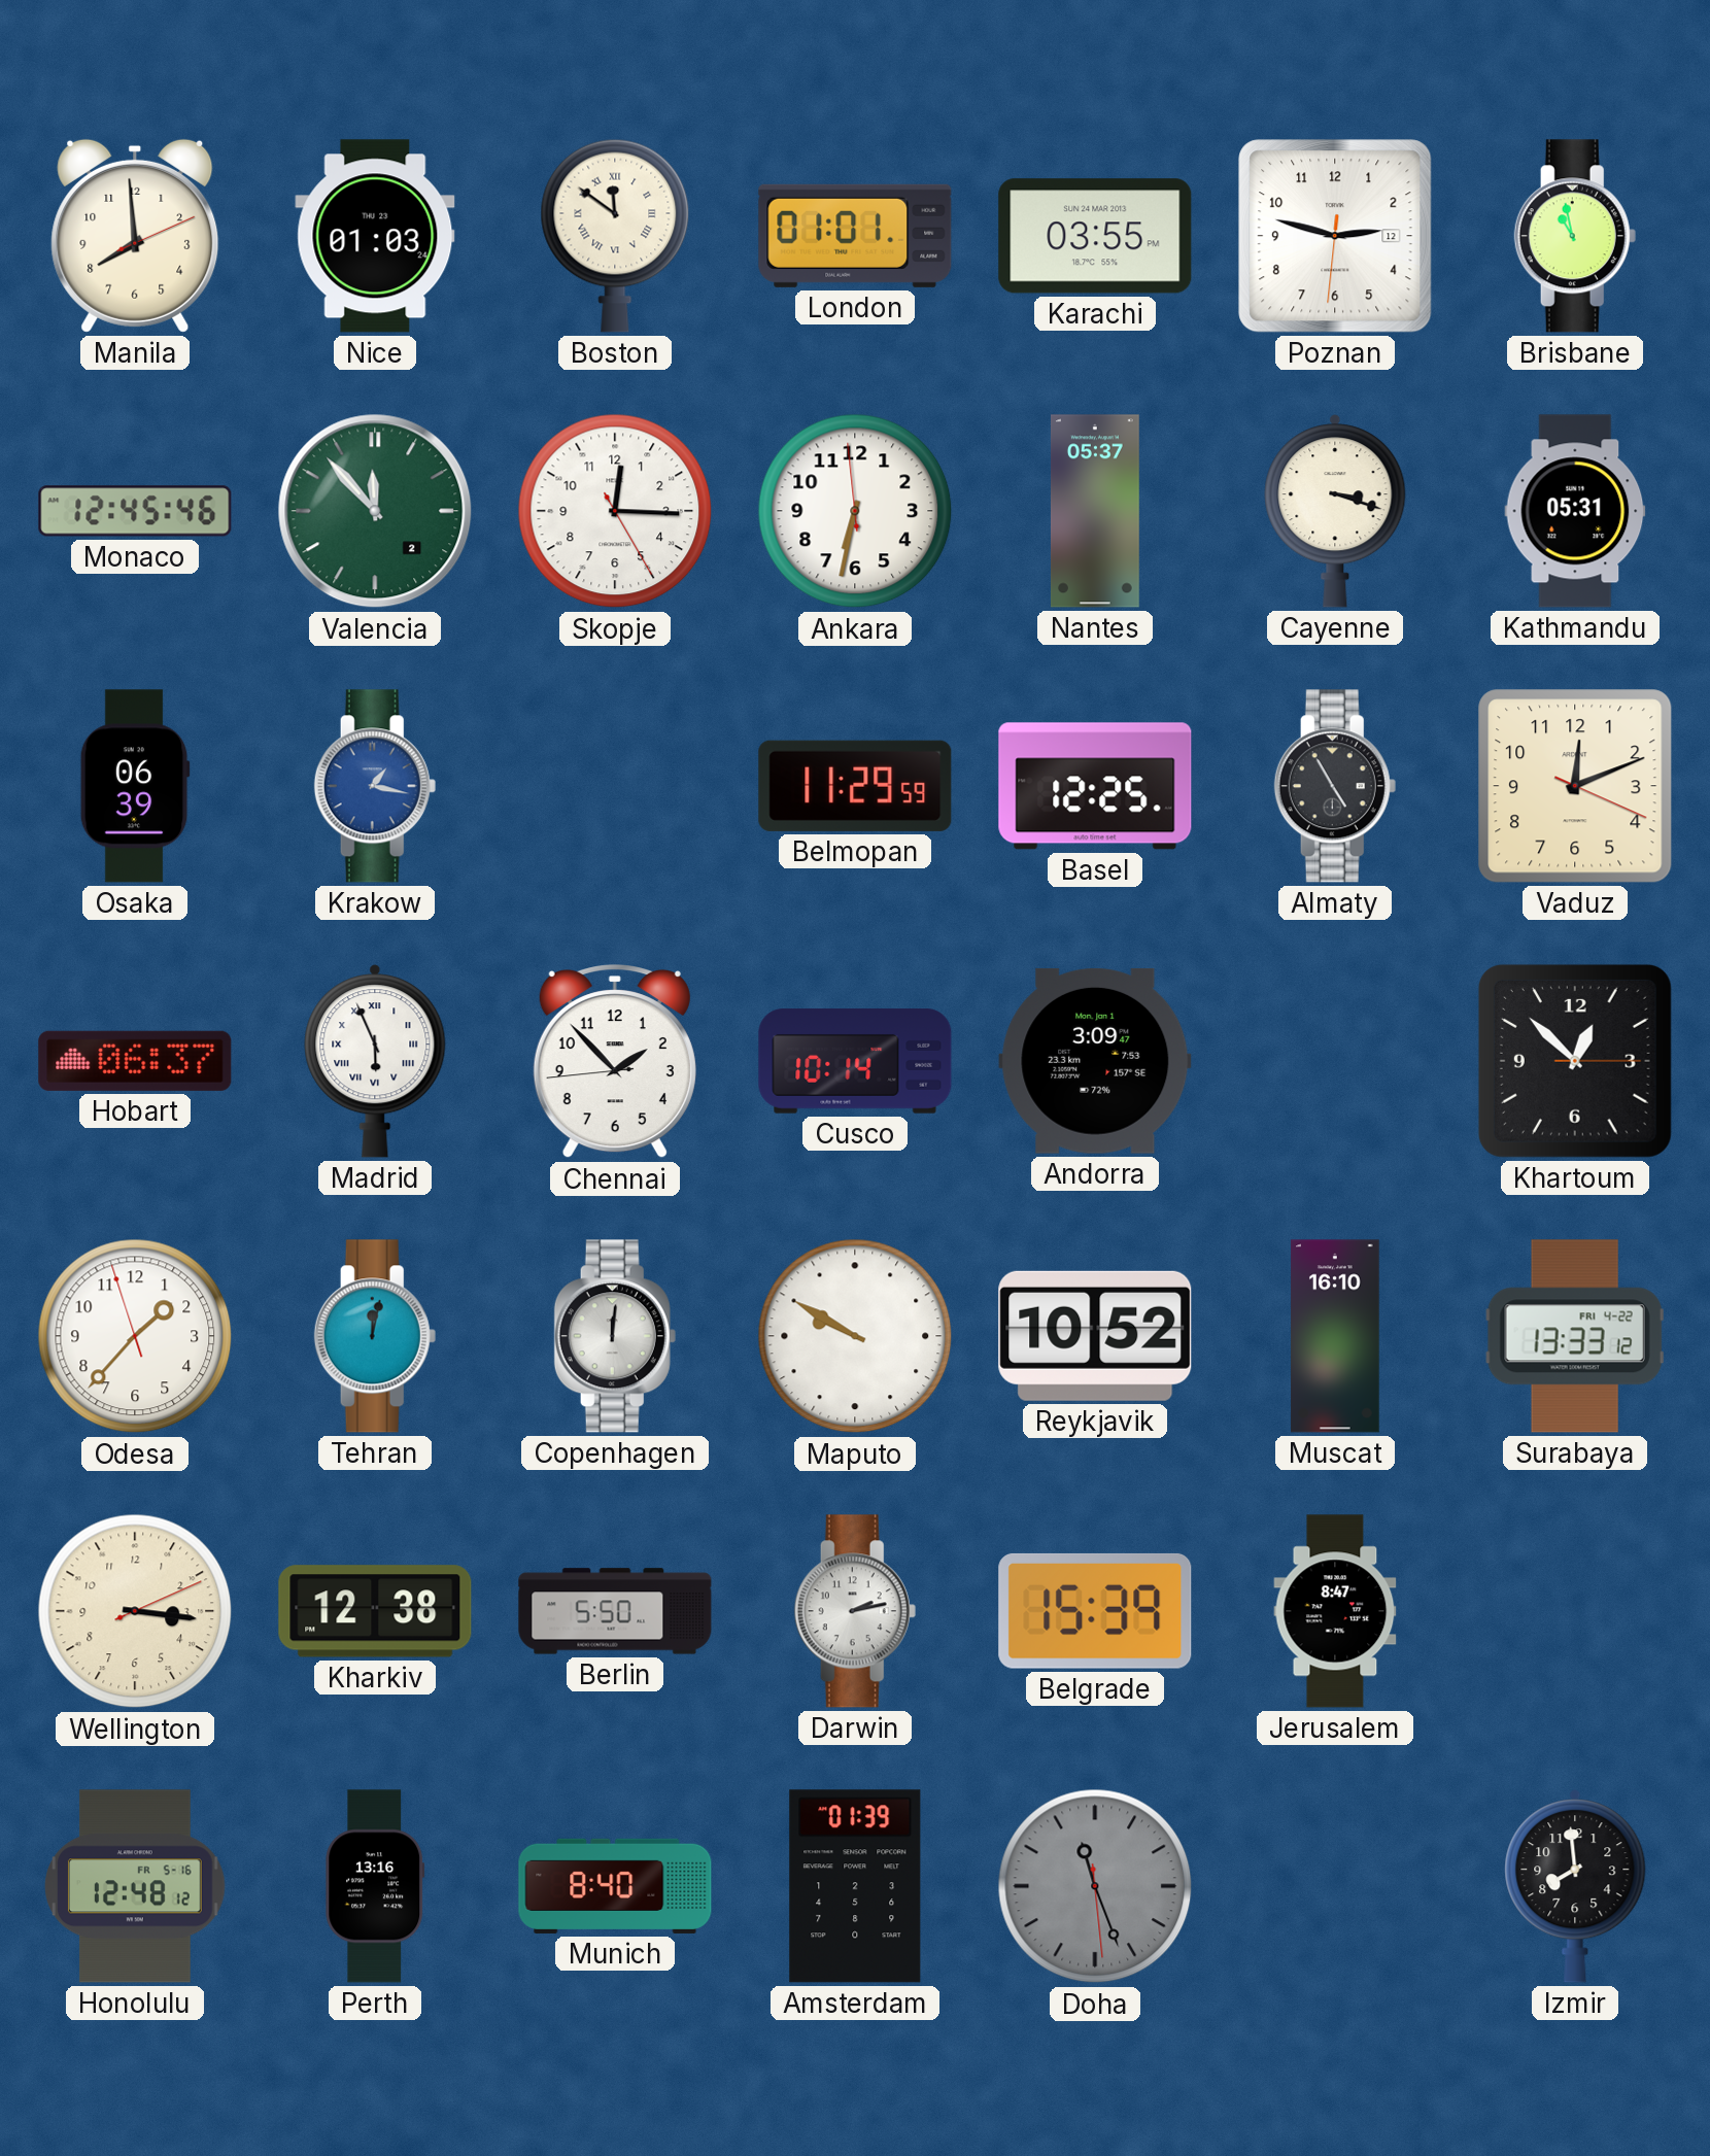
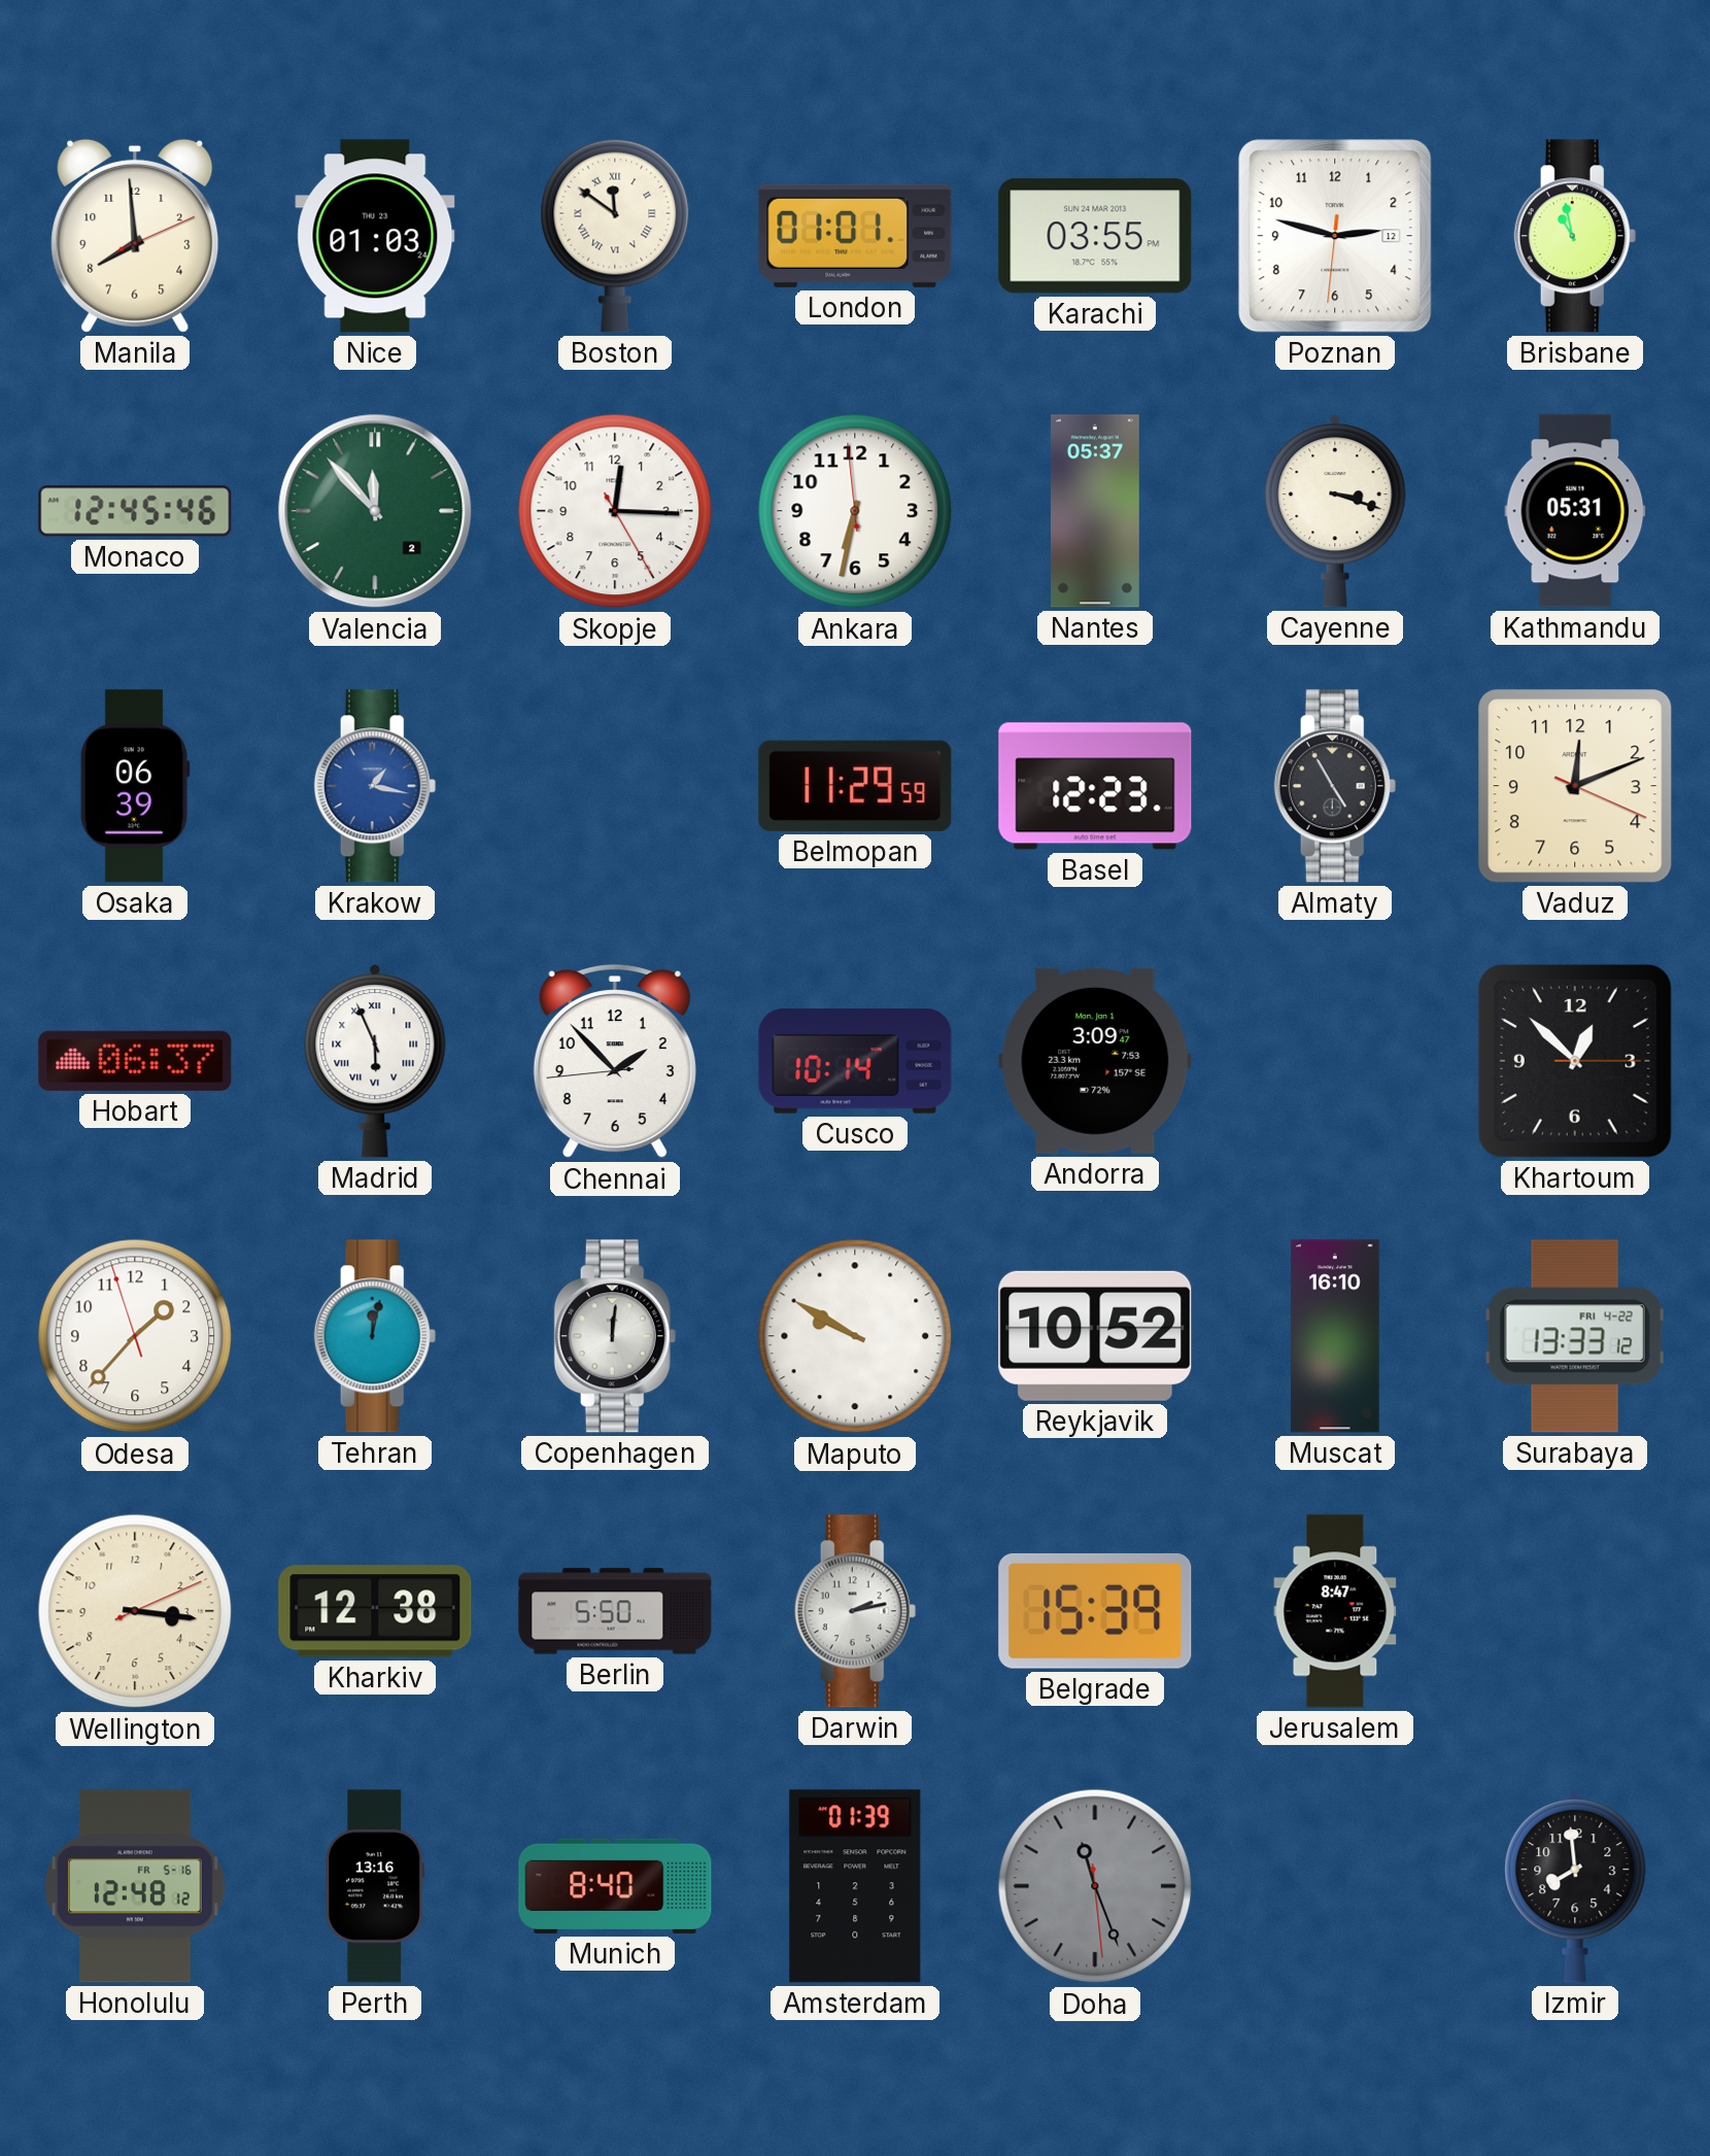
Basel: 12:25 -> 12:23
